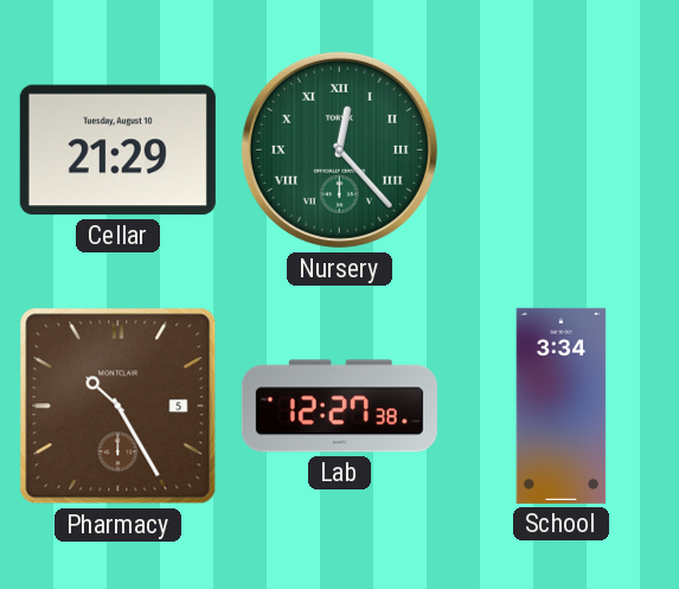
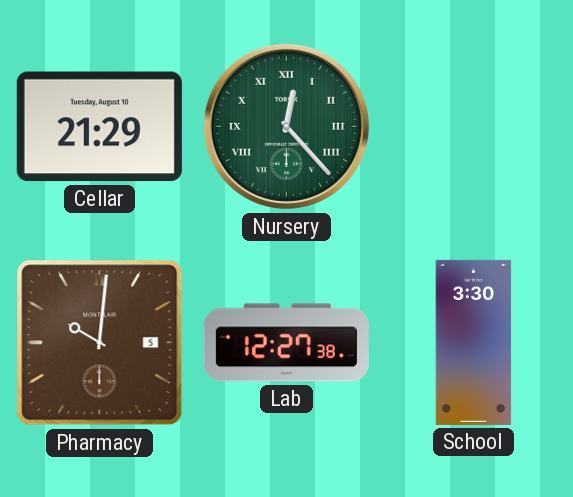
Pharmacy: 10:25 -> 10:01
School: 3:34 -> 3:30
